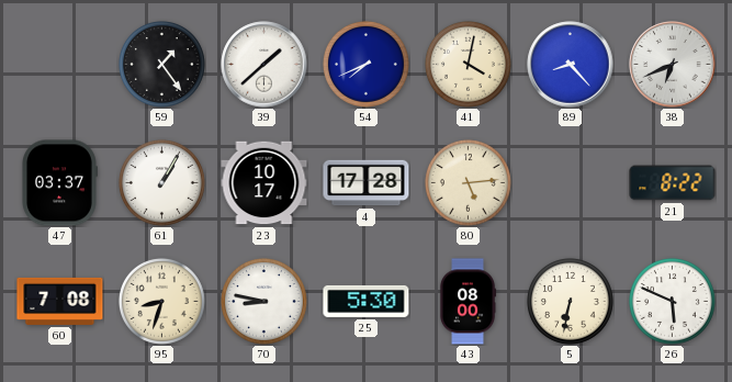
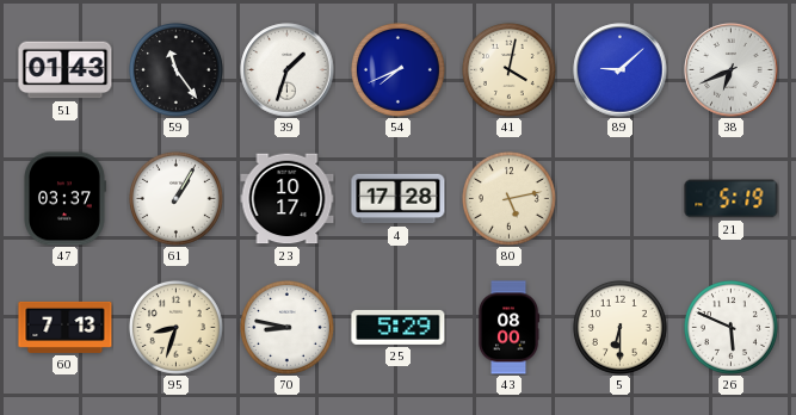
51: none -> 01:43
59: 1:24 -> 11:24
39: 1:38 -> 1:33
89: 8:23 -> 9:08
80: 5:14 -> 5:13
21: 8:22 -> 5:19
60: 7:08 -> 7:13
25: 5:30 -> 5:29
5: 6:32 -> 6:30
